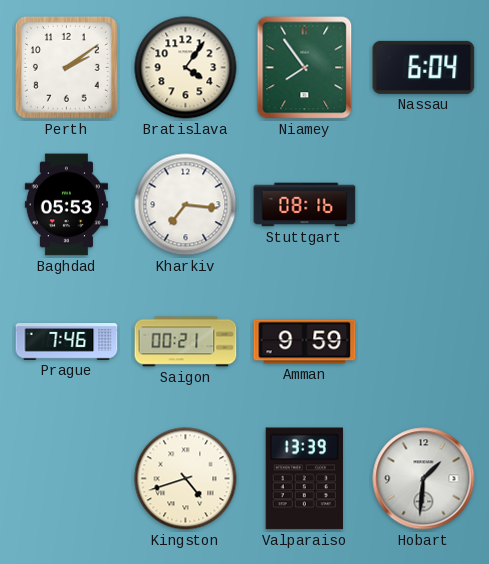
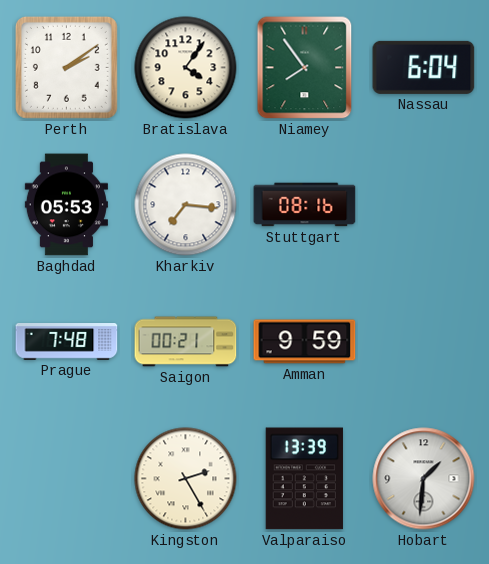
Prague: 7:46 -> 7:48
Kingston: 4:42 -> 2:25
